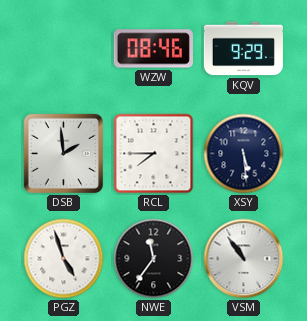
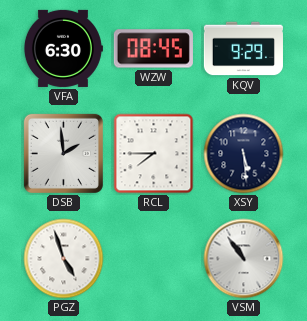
VFA: none -> 6:30
WZW: 08:46 -> 08:45
NWE: 11:36 -> none
